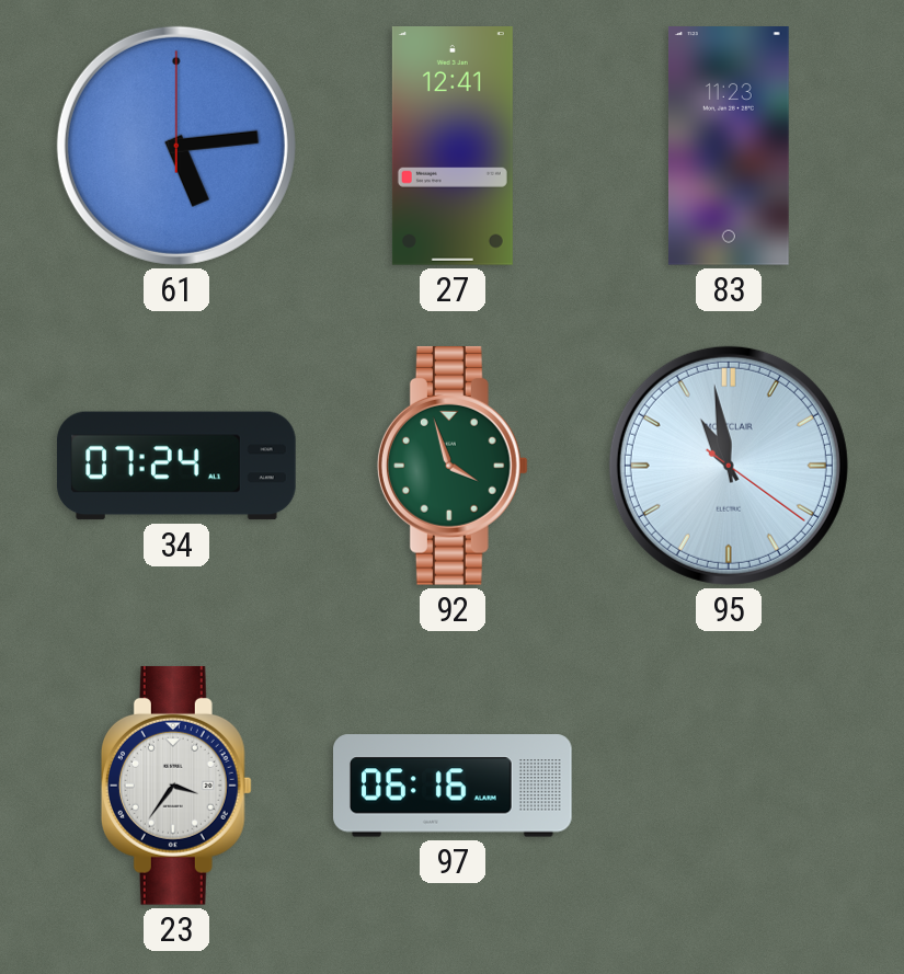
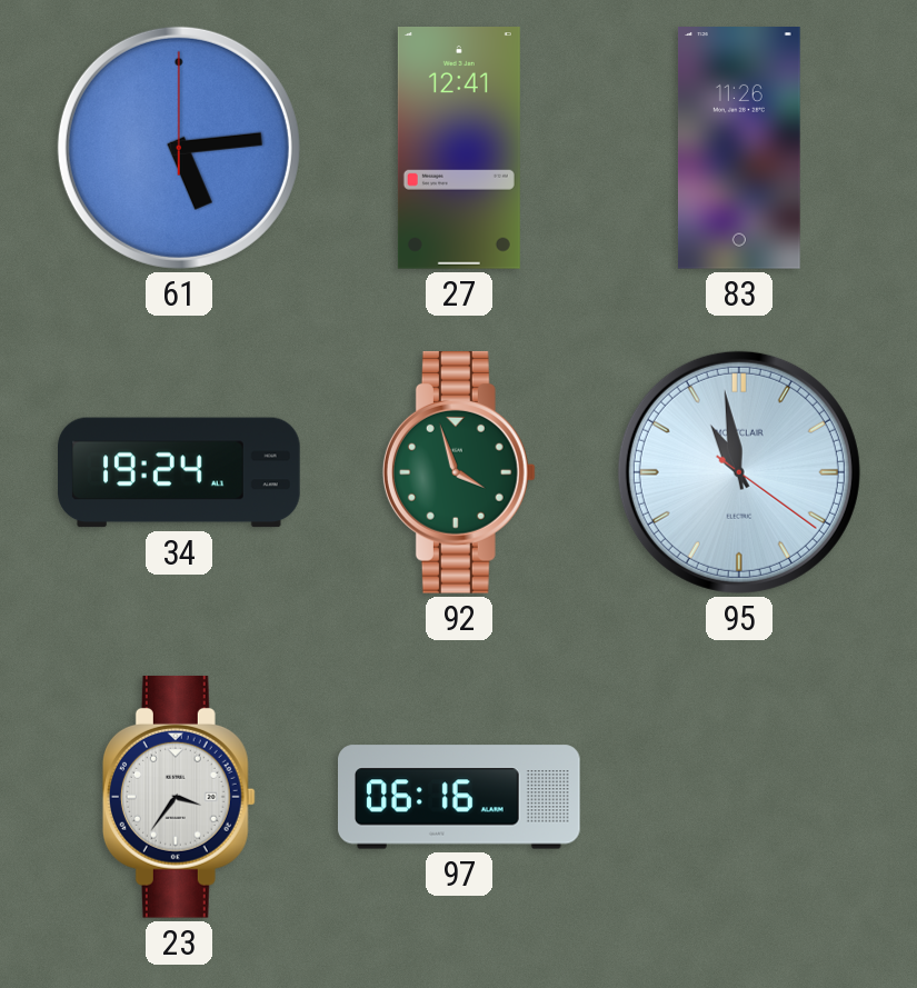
83: 11:23 -> 11:26
34: 07:24 -> 19:24
